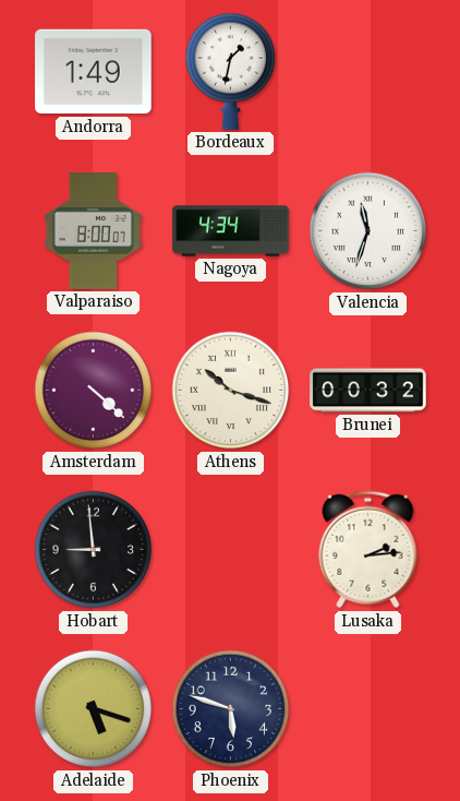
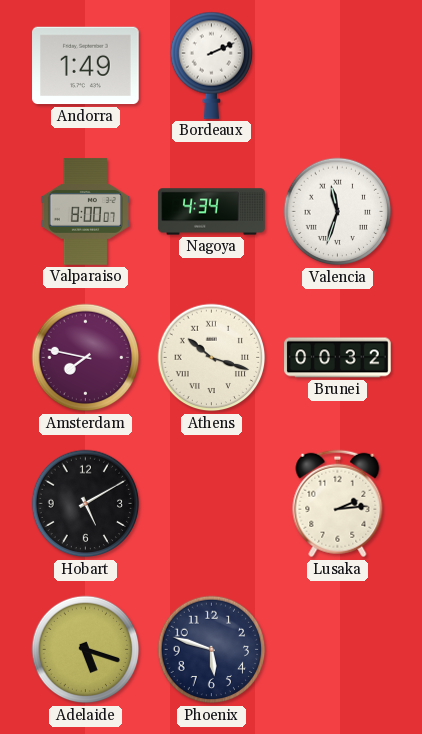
Bordeaux: 1:32 -> 2:11
Amsterdam: 4:22 -> 7:47
Hobart: 8:59 -> 5:10
